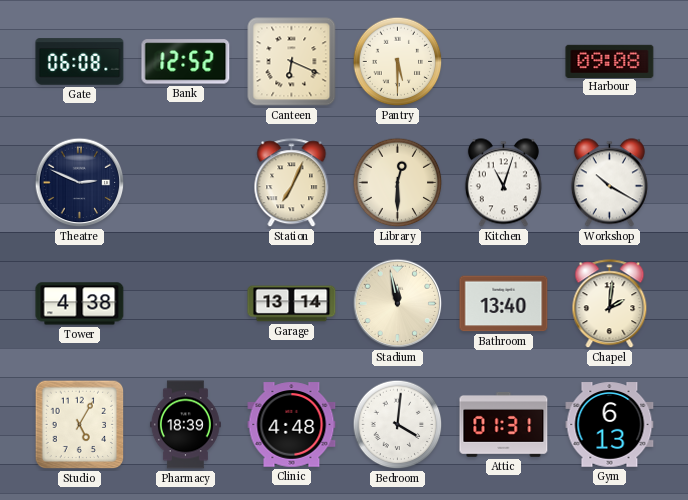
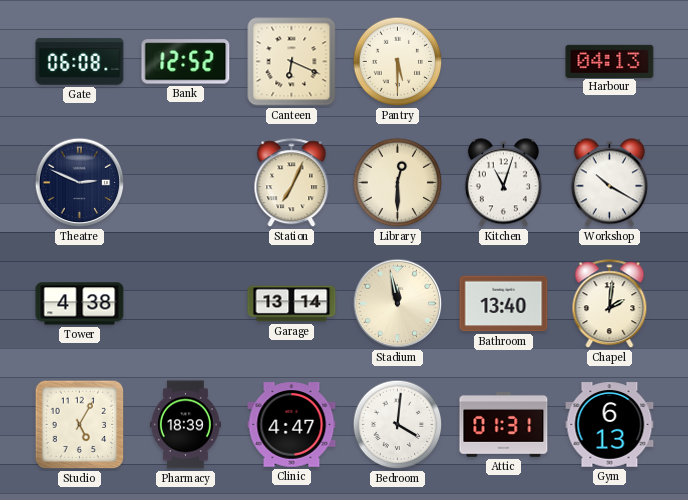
Harbour: 09:08 -> 04:13
Clinic: 4:48 -> 4:47
